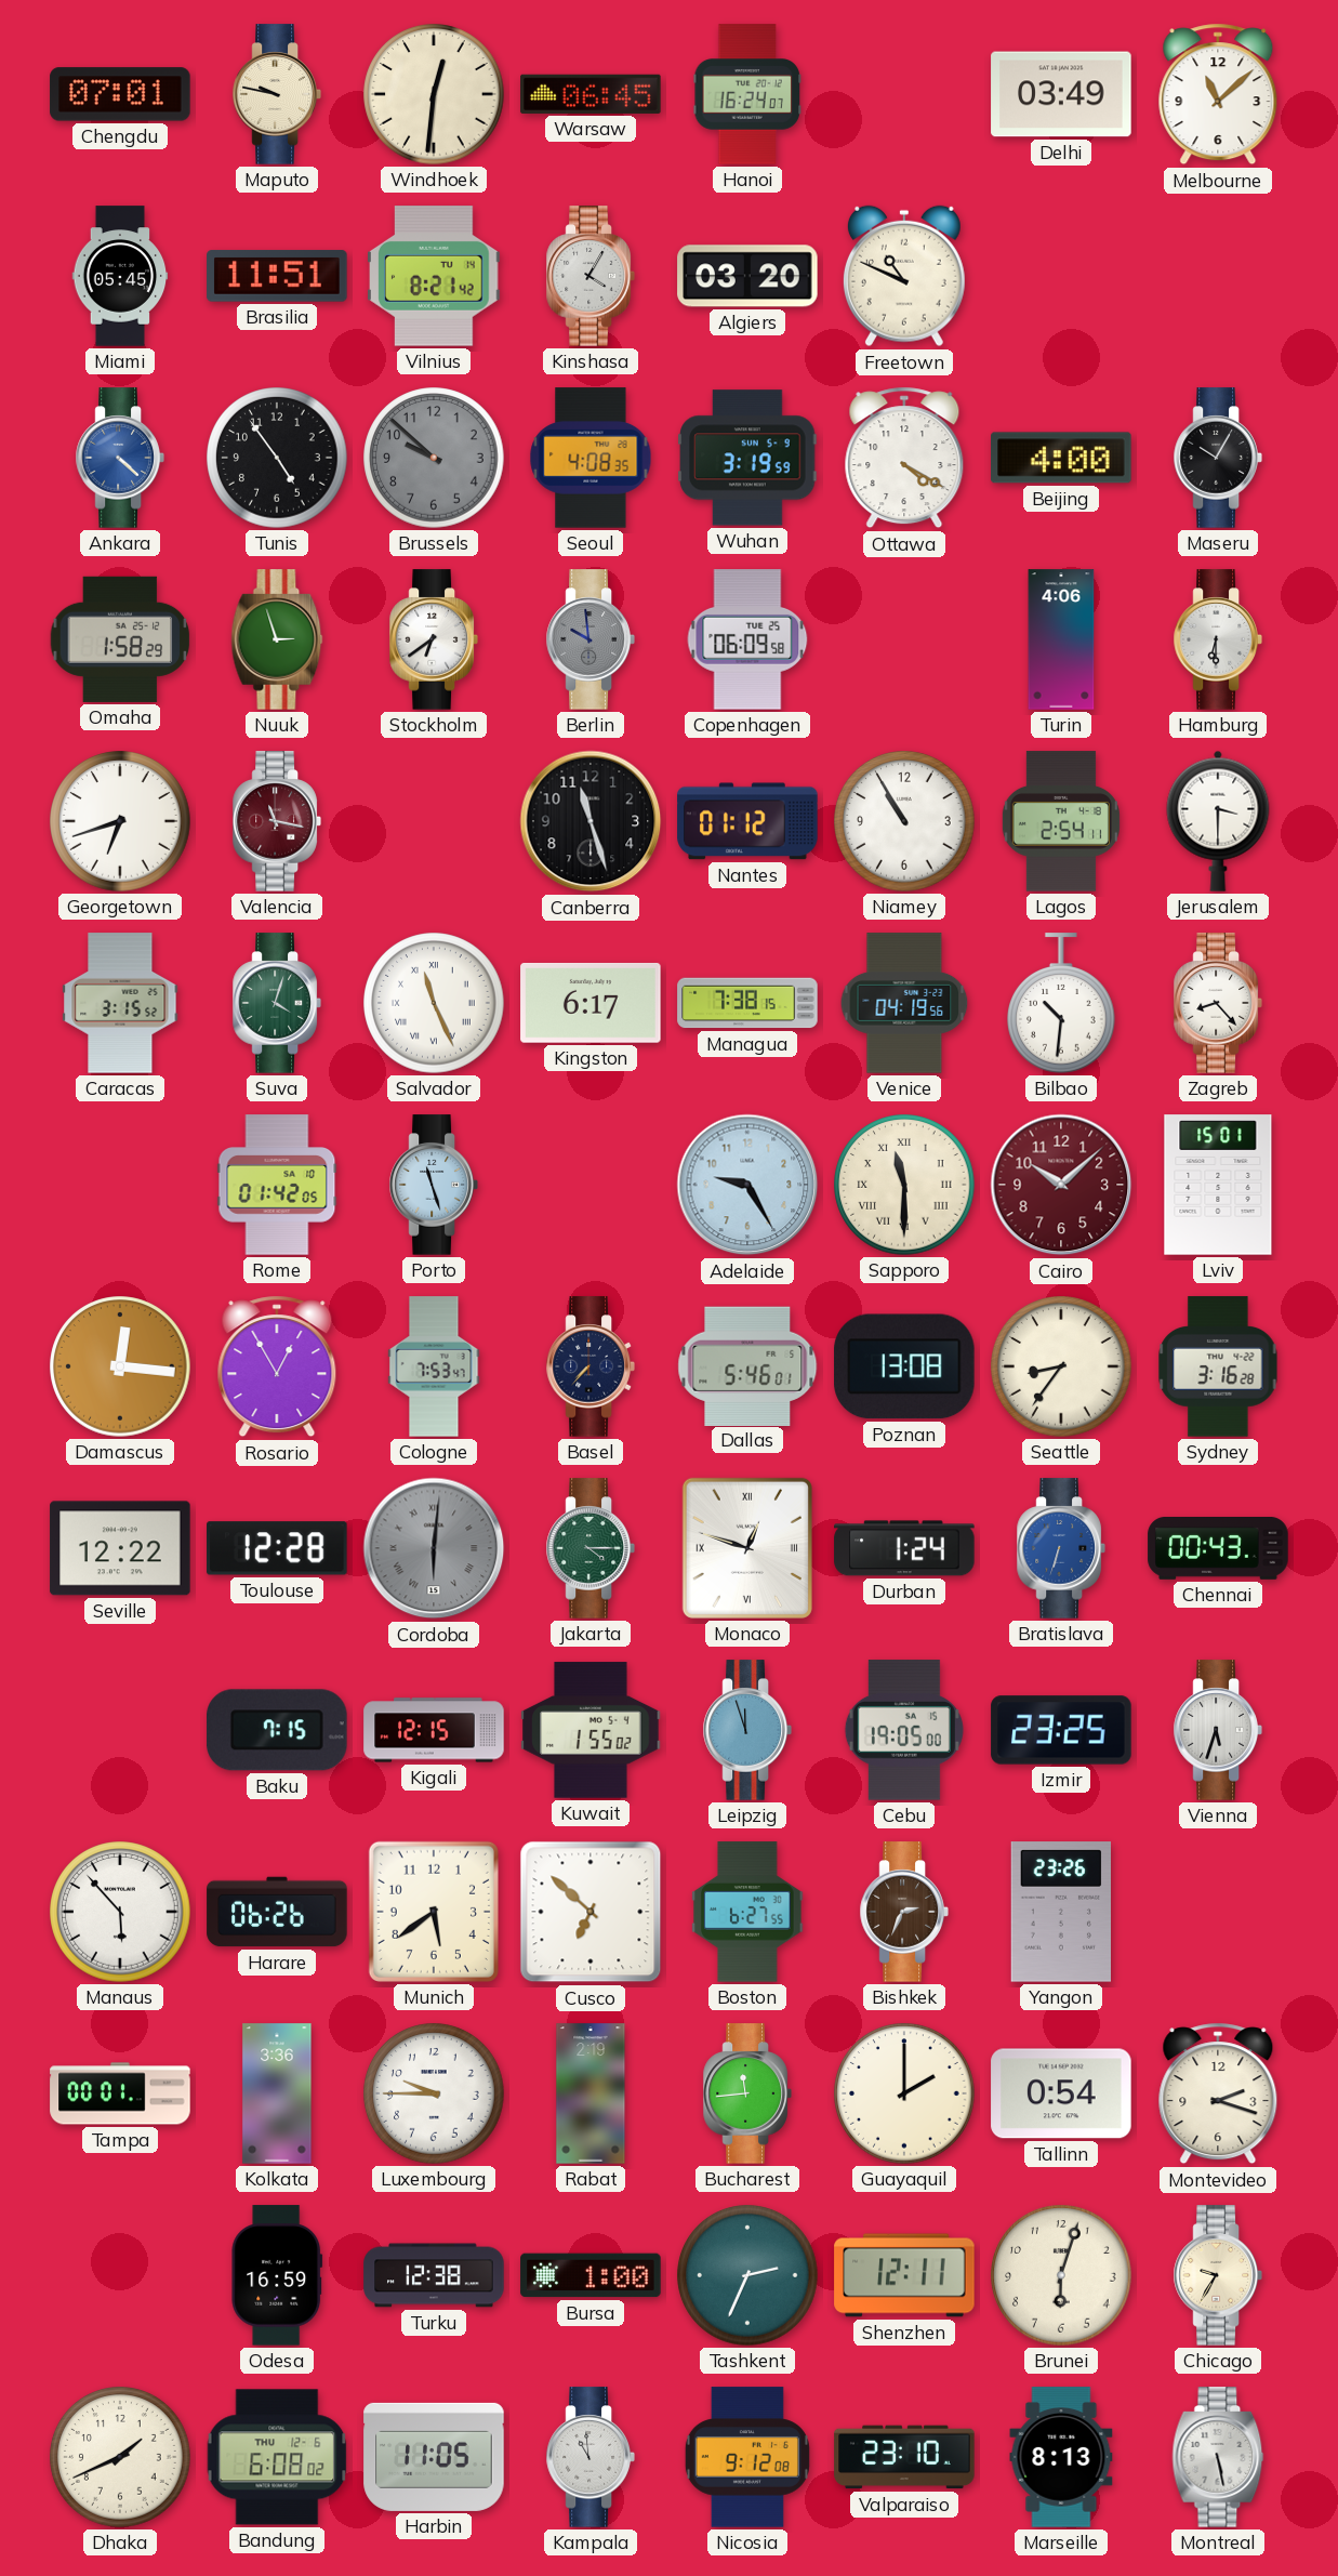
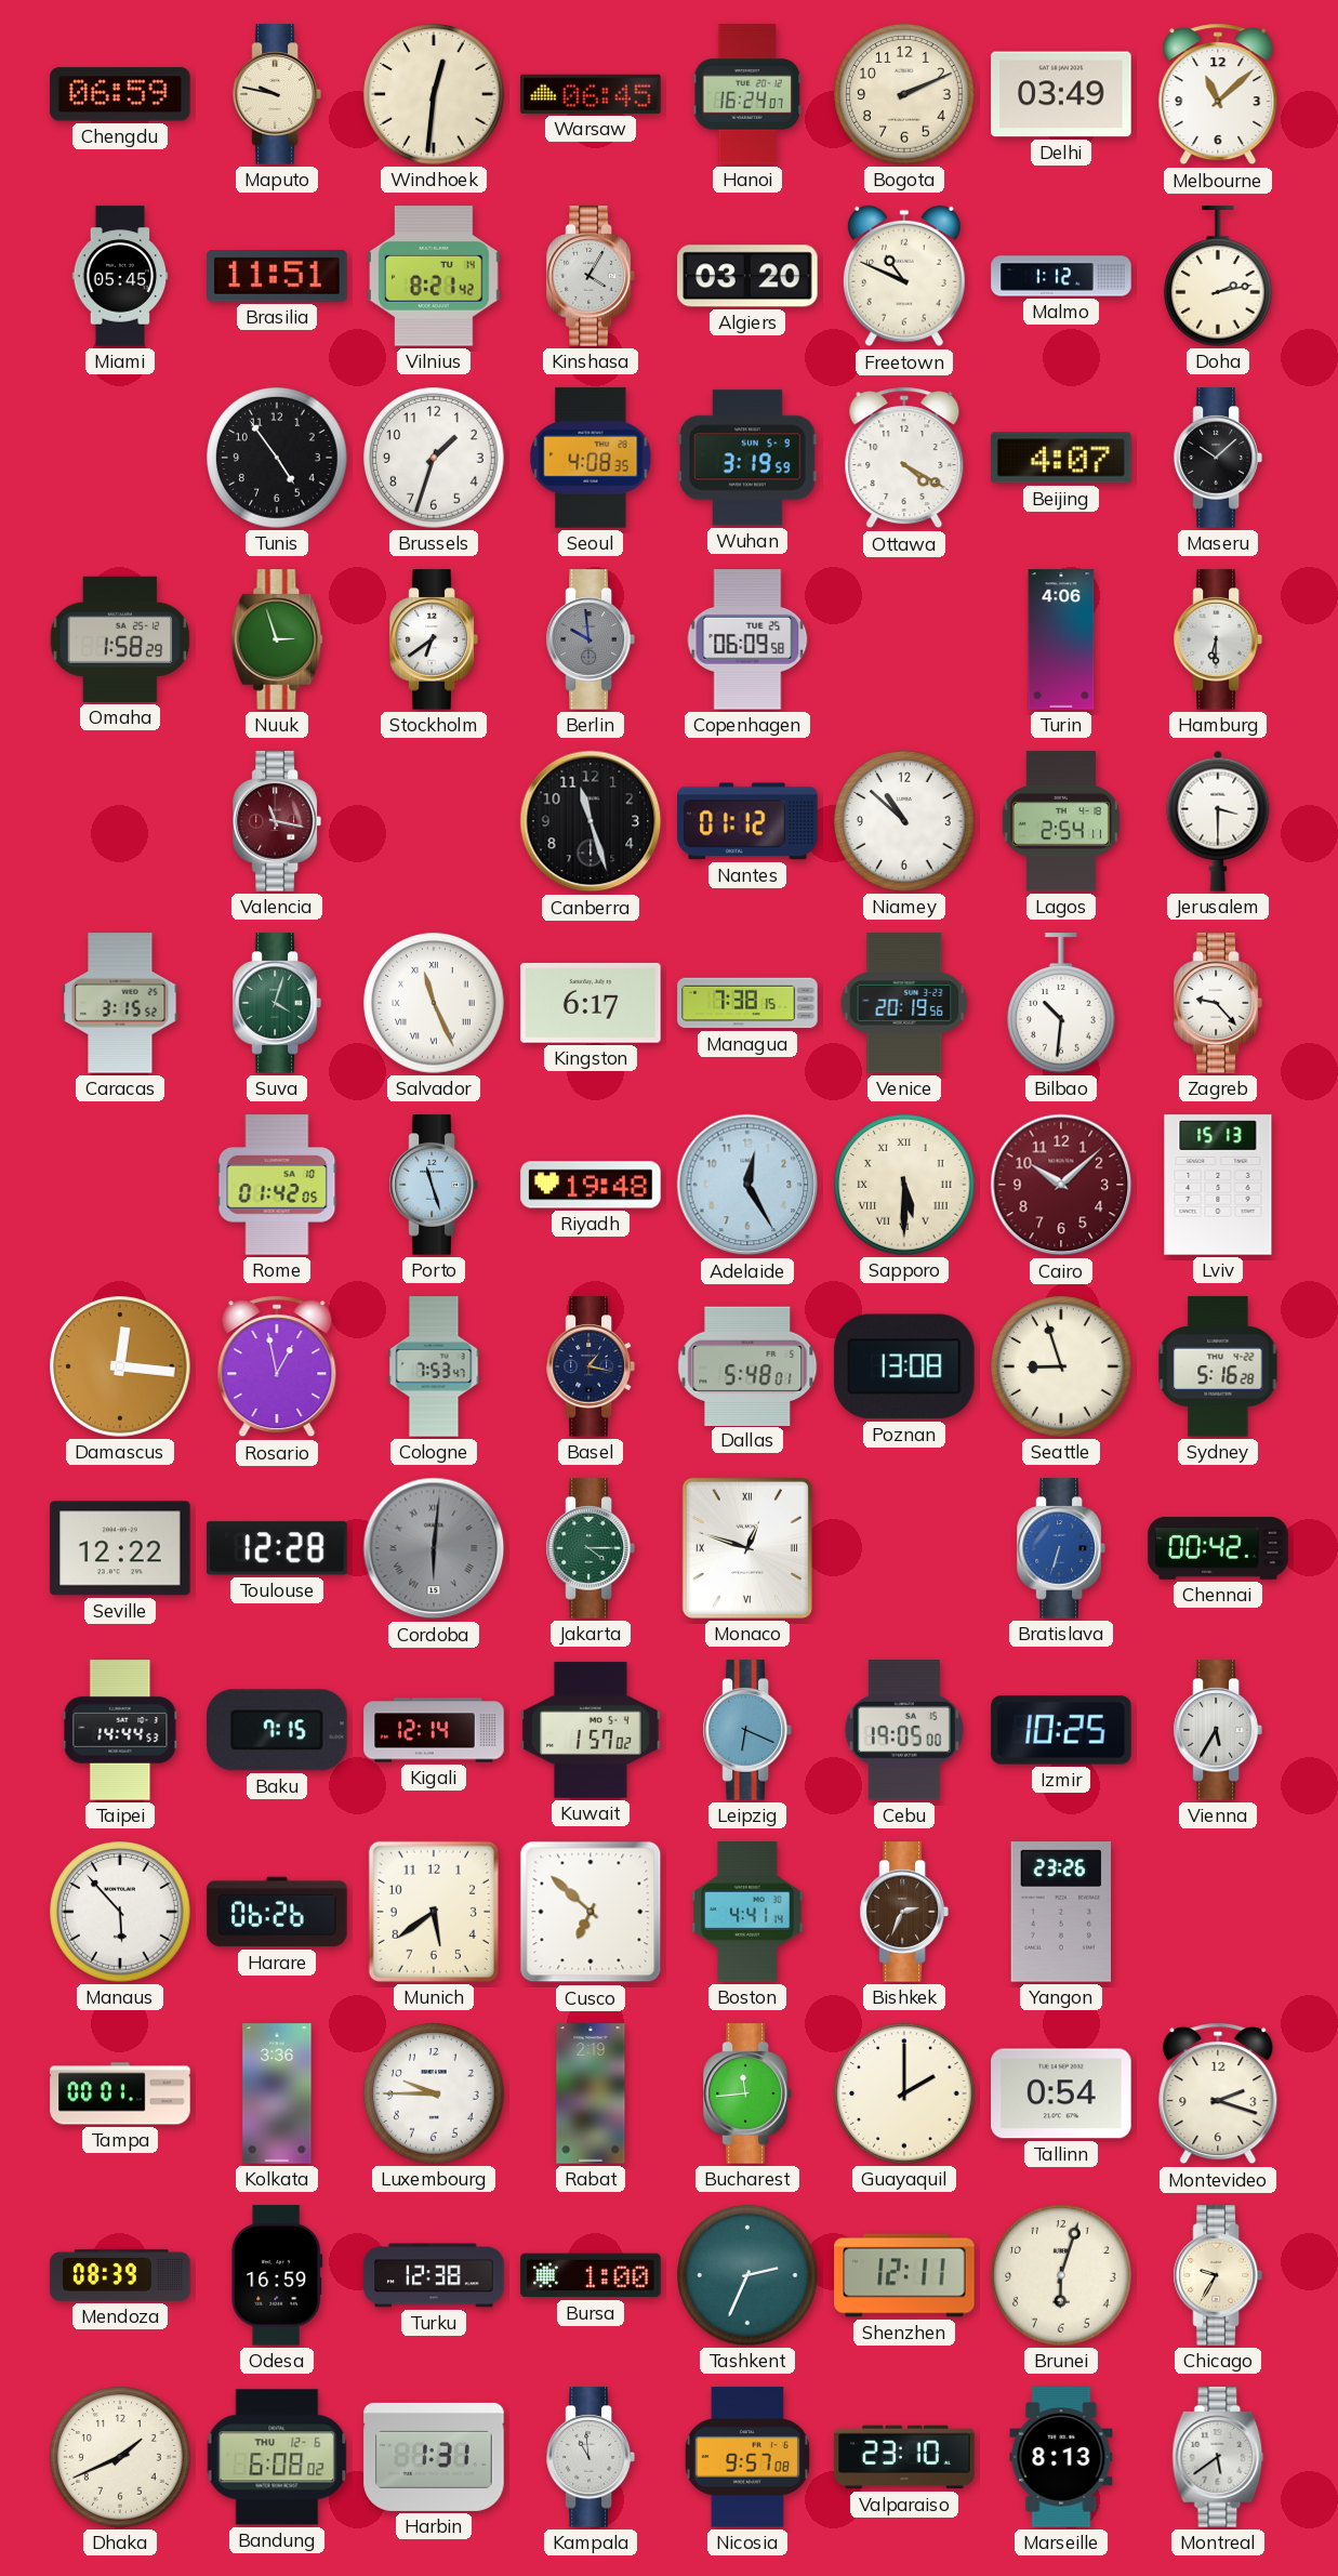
Chengdu: 07:01 -> 06:59
Bogota: none -> 2:11
Malmo: none -> 1:12
Doha: none -> 2:13
Ankara: 4:22 -> none
Brussels: 9:52 -> 1:33
Brussels dial: grey -> white
Beijing: 4:00 -> 4:07
Maseru: 10:05 -> 10:08
Georgetown: 6:42 -> none
Niamey: 10:55 -> 10:52
Venice: 04:19 -> 20:19
Zagreb: 8:23 -> 9:23
Riyadh: none -> 19:48
Adelaide: 9:25 -> 12:25
Sapporo: 11:30 -> 5:30
Lviv: 15:01 -> 15:13
Rosario: 12:55 -> 12:58
Basel: 7:37 -> 1:17
Dallas: 5:46 -> 5:48
Seattle: 8:36 -> 8:57
Sydney: 3:16 -> 5:16
Durban: 1:24 -> none
Chennai: 00:43 -> 00:42
Taipei: none -> 14:44
Kigali: 12:15 -> 12:14
Kuwait: 1:55 -> 1:57
Leipzig: 11:57 -> 6:19
Izmir: 23:25 -> 10:25
Vienna: 5:33 -> 5:35
Boston: 6:27 -> 4:41
Mendoza: none -> 08:39
Harbin: 11:05 -> 1:31
Nicosia: 9:12 -> 9:57
Montreal: 5:28 -> 5:39
